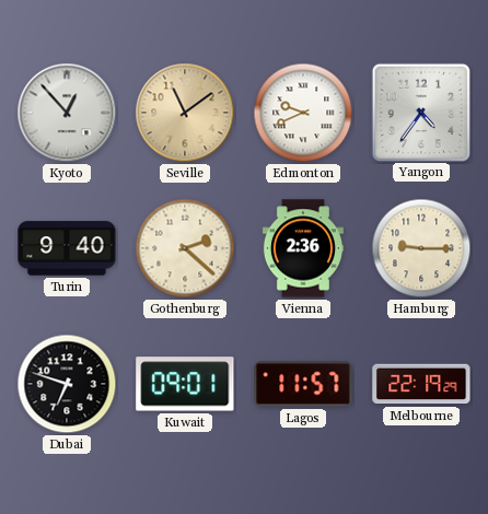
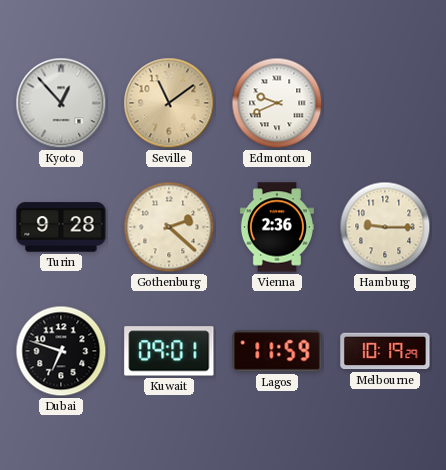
Yangon: 4:36 -> none
Turin: 9:40 -> 9:28
Lagos: 11:57 -> 11:59
Melbourne: 22:19 -> 10:19
